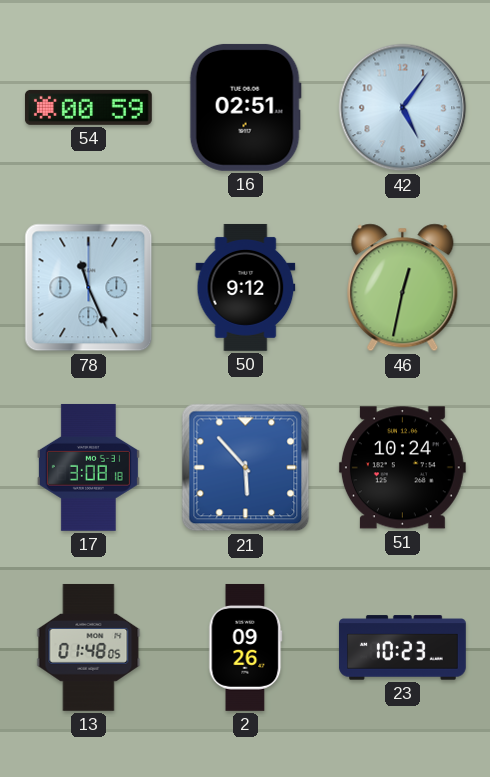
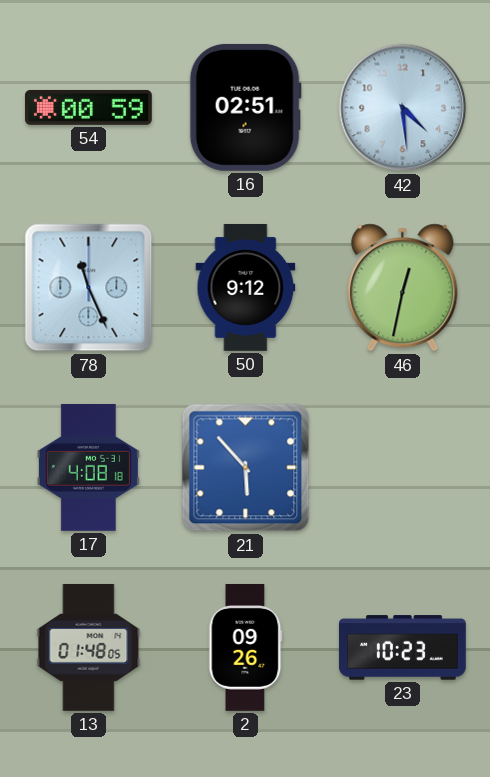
42: 5:06 -> 4:29
17: 3:08 -> 4:08
51: 10:24 -> none
